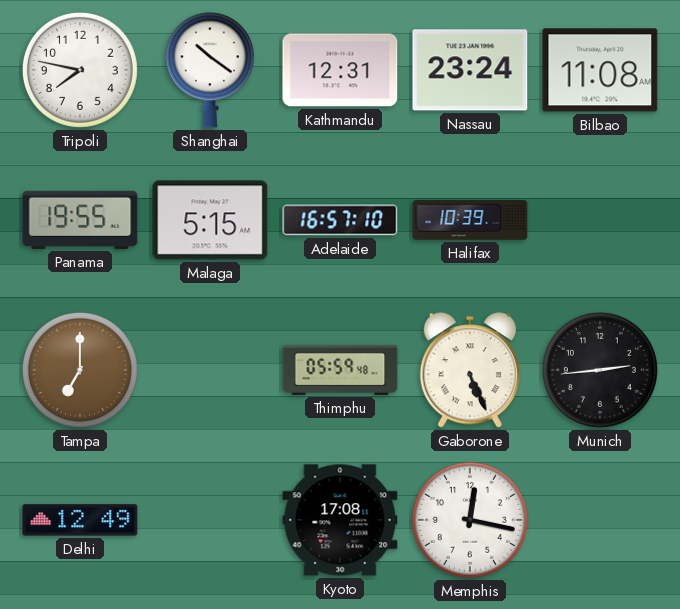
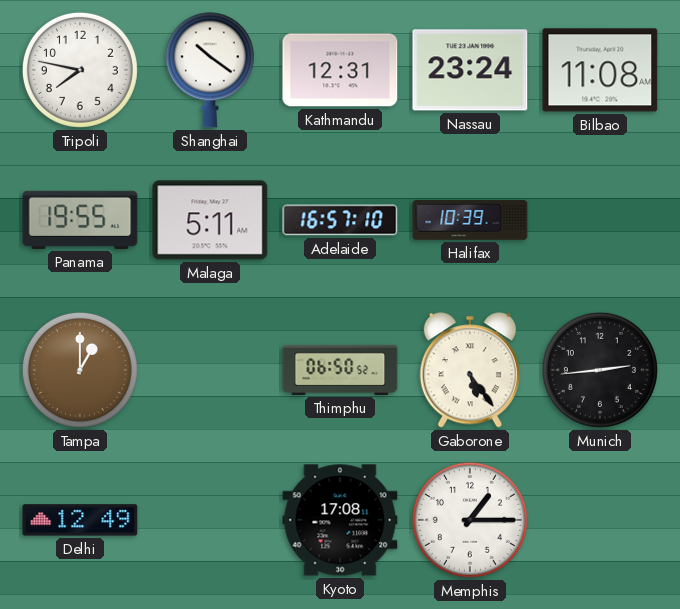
Malaga: 5:15 -> 5:11
Tampa: 7:00 -> 1:00
Thimphu: 05:59 -> 06:50
Gaborone: 5:26 -> 5:24
Memphis: 12:17 -> 1:15
